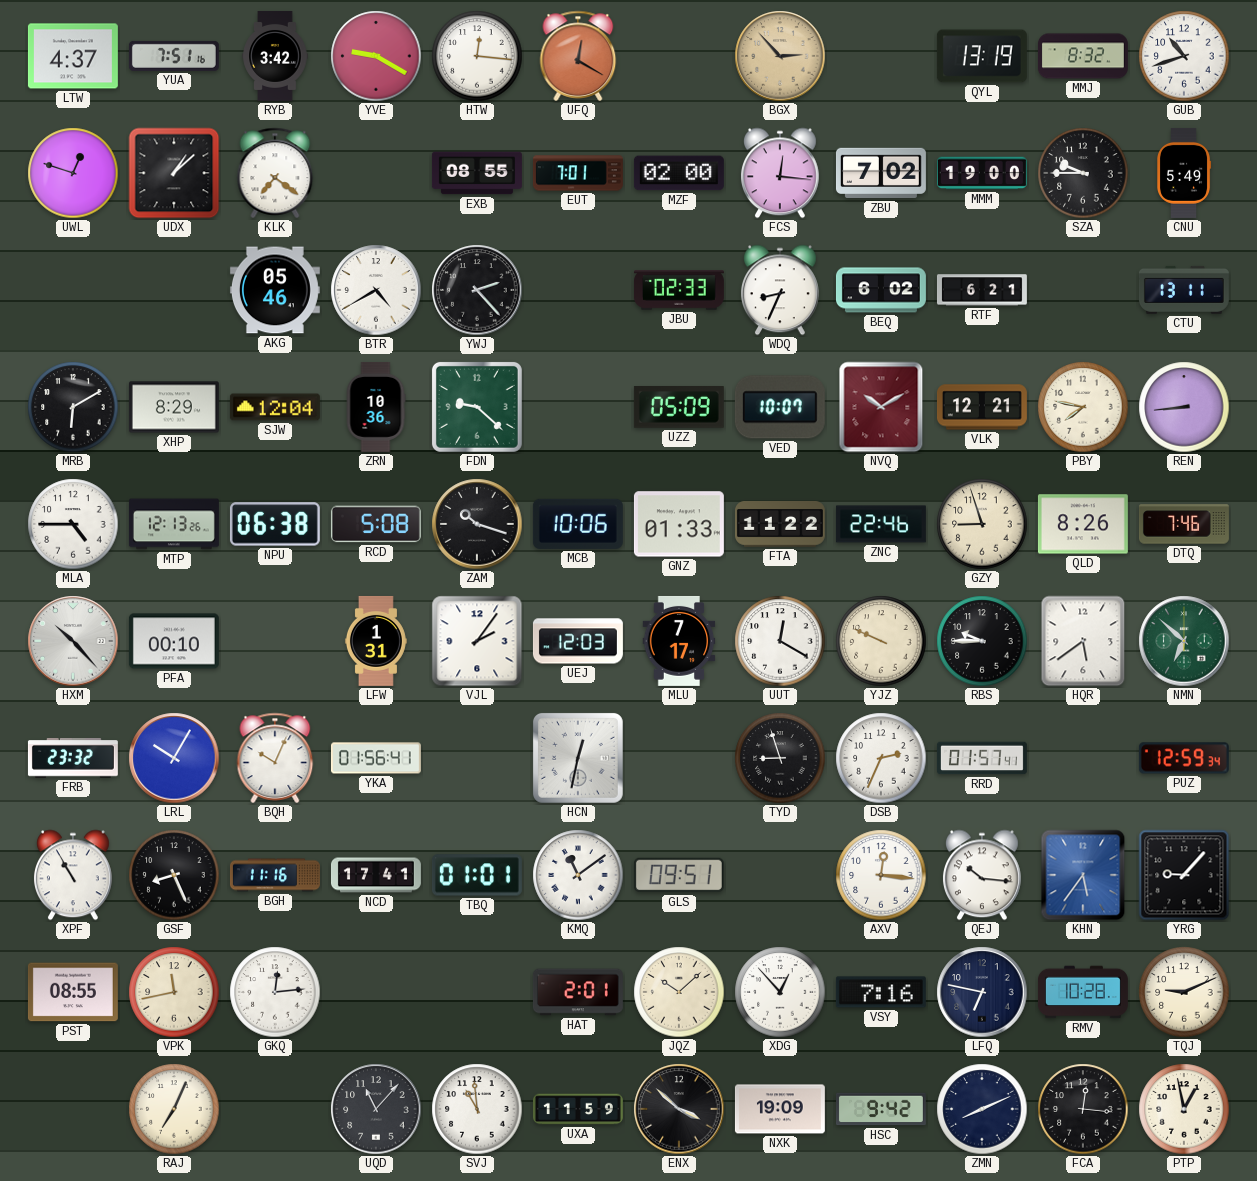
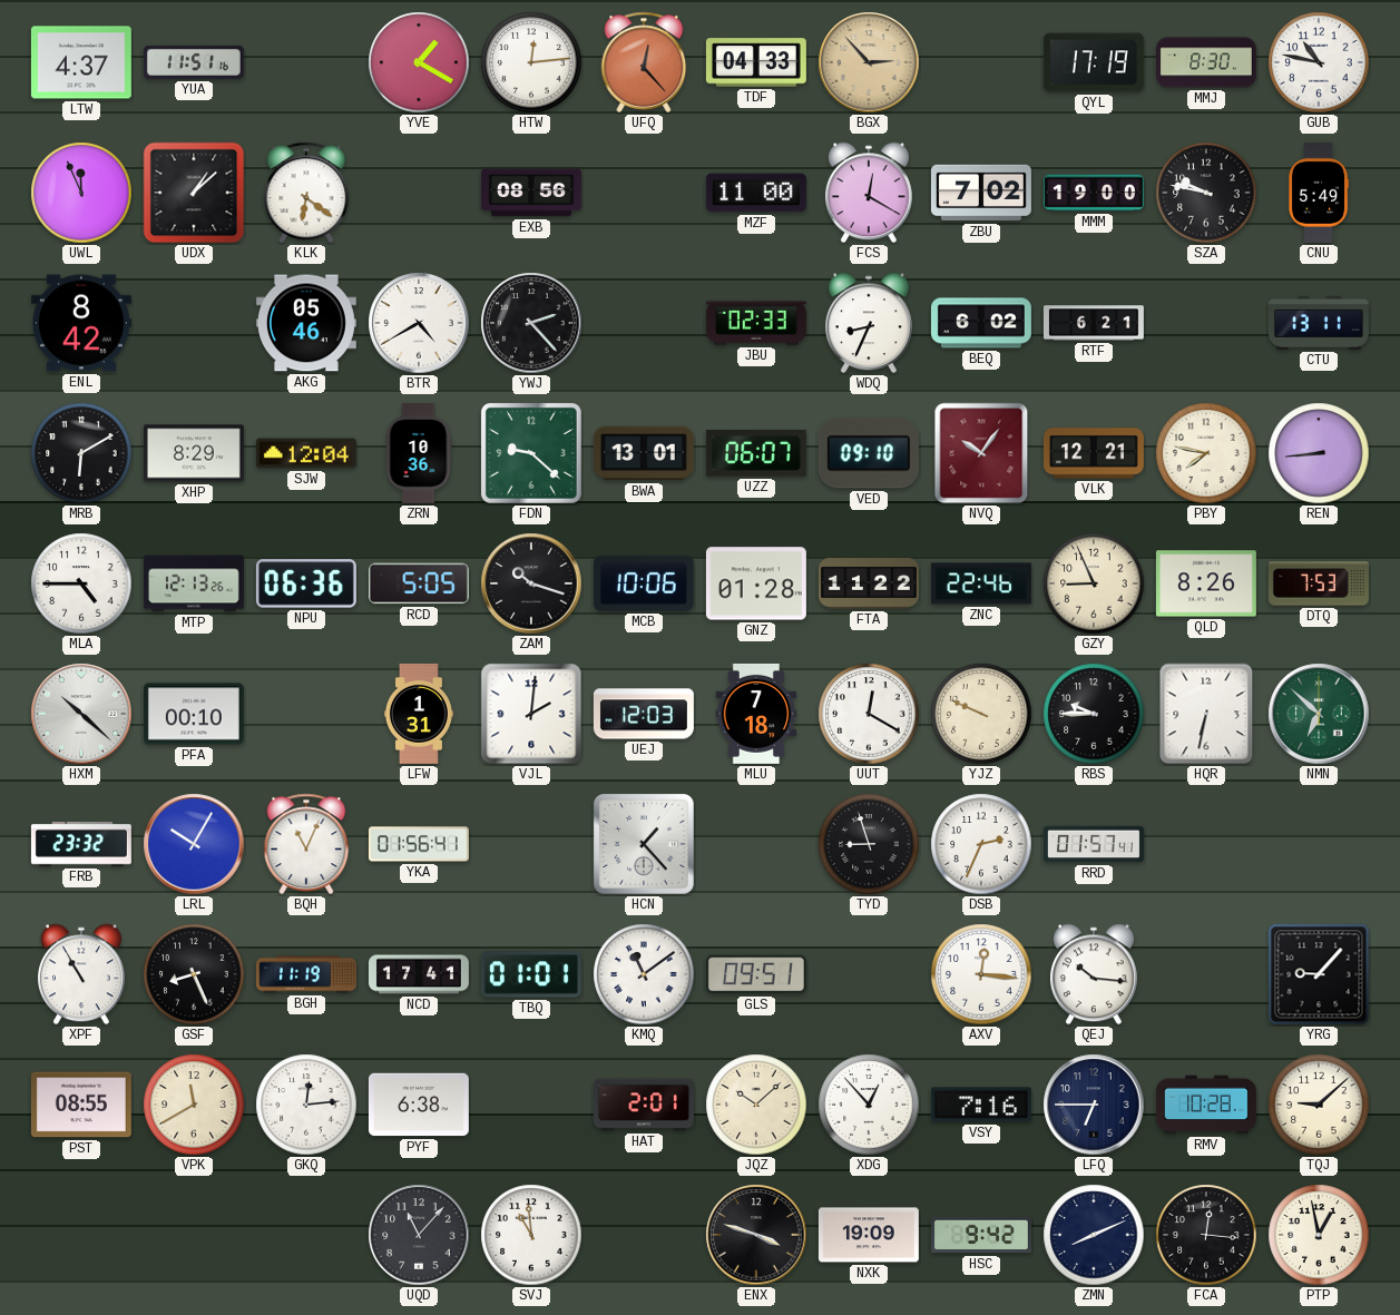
YUA: 7:51 -> 11:51
RYB: 3:42 -> none
YVE: 9:20 -> 1:20
HTW: 12:16 -> 12:14
UFQ: 12:20 -> 12:23
TDF: none -> 04:33
QYL: 13:19 -> 17:19
MMJ: 8:32 -> 8:30
GUB: 10:42 -> 10:47
UWL: 12:48 -> 11:56
KLK: 7:21 -> 6:21
EXB: 08:55 -> 08:56
EUT: 7:01 -> none
MZF: 02:00 -> 11:00
FCS: 12:16 -> 12:20
SZA: 9:45 -> 9:47
ENL: none -> 8:42
BWA: none -> 13:01
UZZ: 05:09 -> 06:07
VED: 10:07 -> 09:10
NVQ: 10:10 -> 10:06
NPU: 06:38 -> 06:36
RCD: 5:08 -> 5:05
GNZ: 01:33 -> 01:28
GZY: 8:57 -> 8:56
DTQ: 7:46 -> 7:53
HXM: 10:23 -> 10:22
VJL: 2:06 -> 2:01
MLU: 7:17 -> 7:18
HQR: 5:39 -> 6:32
BQH: 10:04 -> 11:04
HCN: 12:32 -> 1:23
PUZ: 12:59 -> none
BGH: 11:16 -> 11:19
KHN: 5:36 -> none
VPK: 11:43 -> 11:40
PYF: none -> 6:38
LFQ: 6:47 -> 6:45
TQJ: 9:11 -> 9:08
RAJ: 7:04 -> none
UXA: 11:59 -> none
ENX: 3:52 -> 3:48
